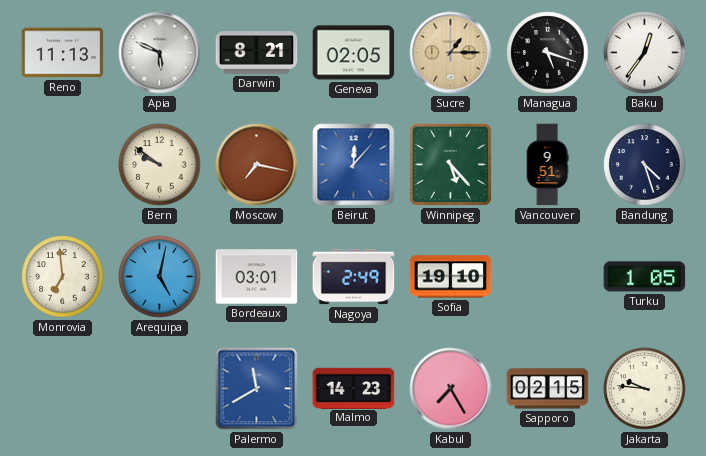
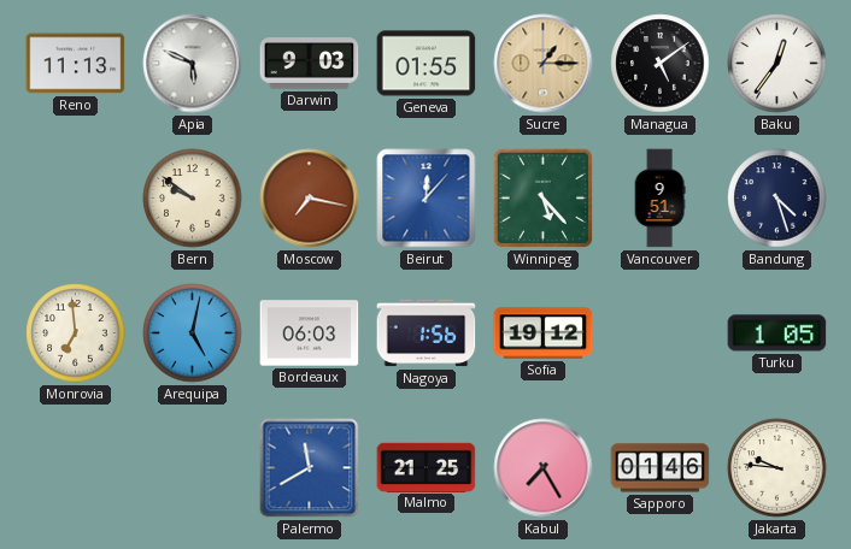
Darwin: 8:21 -> 9:03
Geneva: 02:05 -> 01:55
Managua: 5:18 -> 5:09
Bordeaux: 03:01 -> 06:03
Nagoya: 2:49 -> 1:56
Sofia: 19:10 -> 19:12
Malmo: 14:23 -> 21:25
Sapporo: 02:15 -> 01:46
